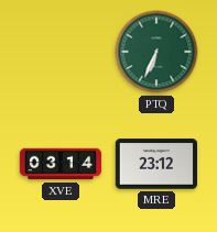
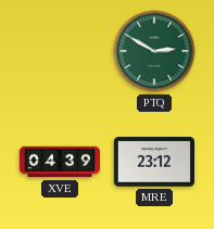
PTQ: 6:34 -> 2:50
XVE: 03:14 -> 04:39
